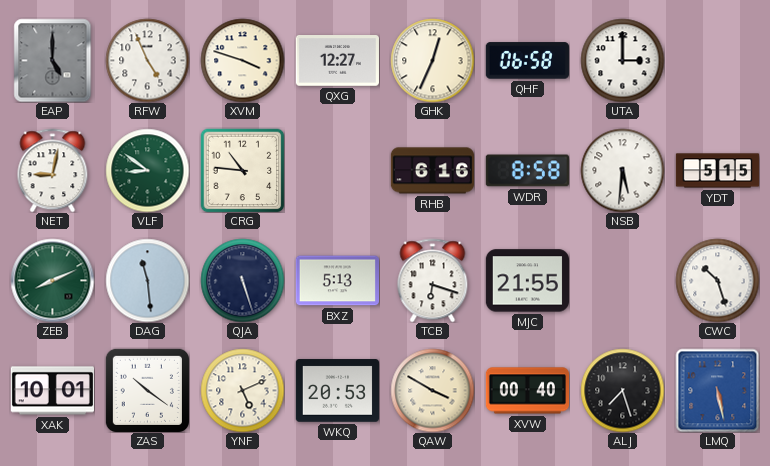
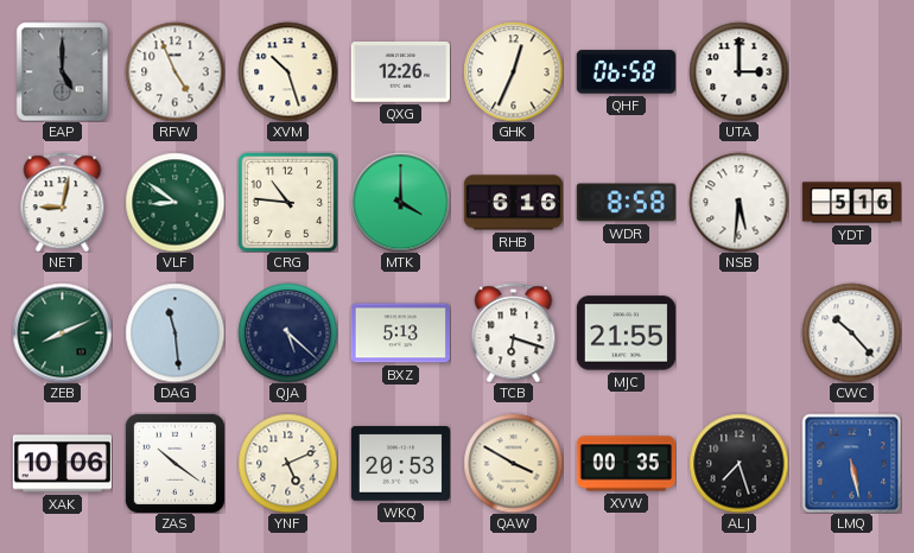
XVM: 3:48 -> 10:27
QXG: 12:27 -> 12:26
MTK: none -> 4:00
YDT: 5:15 -> 5:16
QJA: 5:27 -> 5:22
CWC: 10:27 -> 10:23
XAK: 10:01 -> 10:06
XVW: 00:40 -> 00:35
